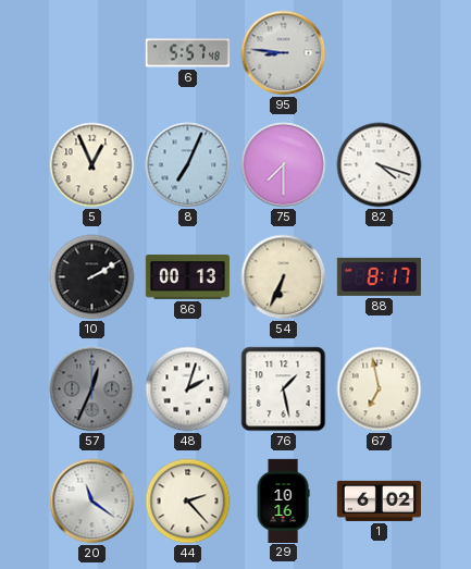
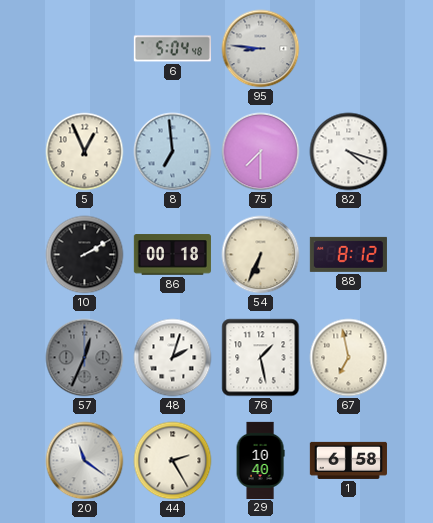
6: 5:57 -> 5:04
8: 7:04 -> 6:59
86: 00:13 -> 00:18
88: 8:17 -> 8:12
44: 2:23 -> 2:25
29: 10:16 -> 10:40
1: 6:02 -> 6:58
